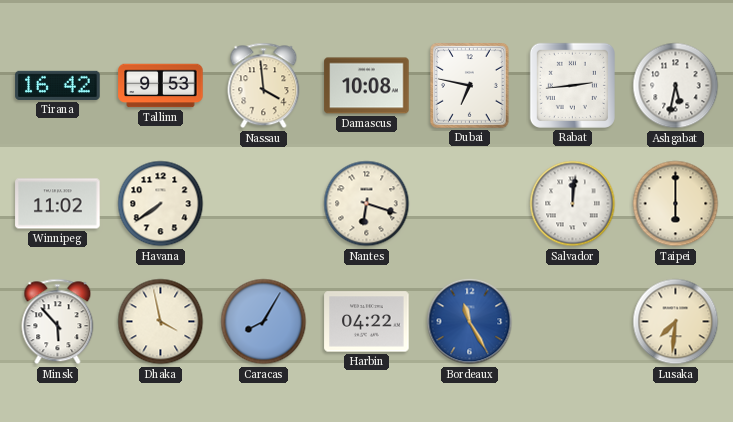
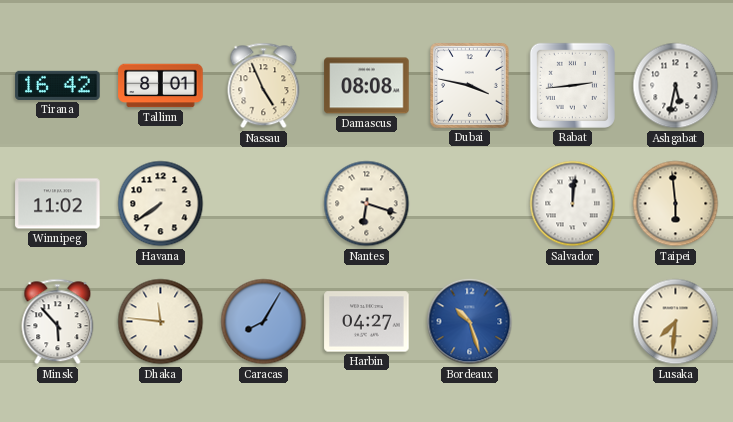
Tallinn: 9:53 -> 8:01
Nassau: 3:59 -> 4:56
Damascus: 10:08 -> 08:08
Dubai: 6:47 -> 3:47
Taipei: 6:00 -> 5:59
Dhaka: 3:58 -> 11:46
Harbin: 04:22 -> 04:27
Bordeaux: 11:25 -> 10:27
